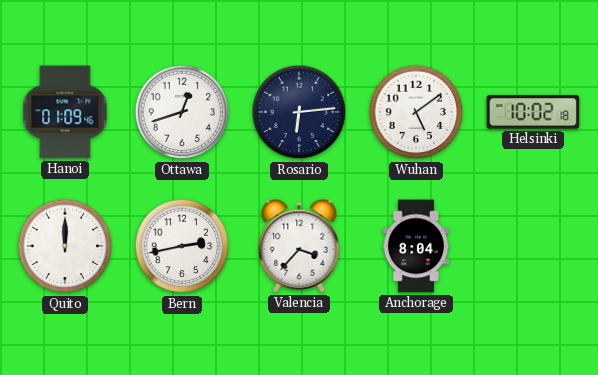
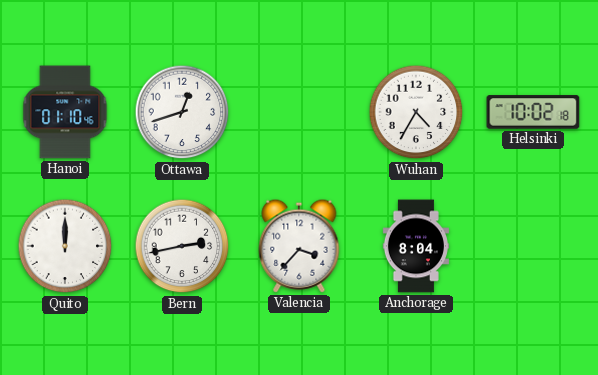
Hanoi: 01:09 -> 01:10
Rosario: 6:14 -> none
Wuhan: 5:09 -> 4:35
